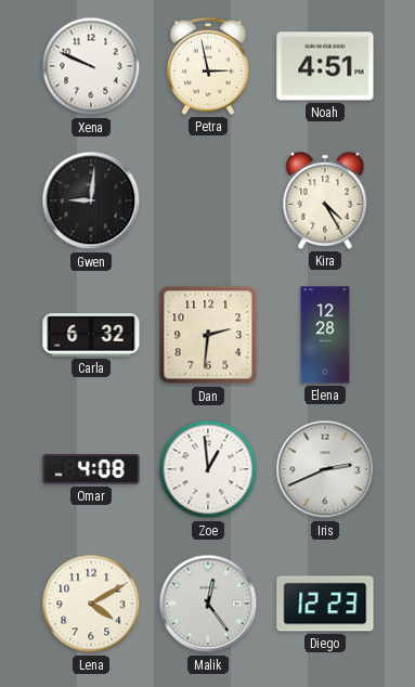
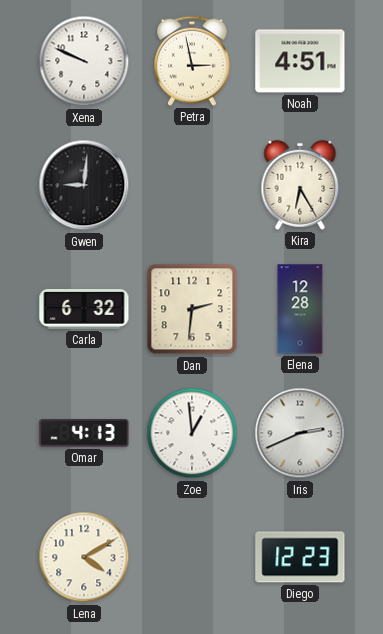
Kira: 4:25 -> 6:25
Omar: 4:08 -> 4:13
Malik: 12:24 -> none
